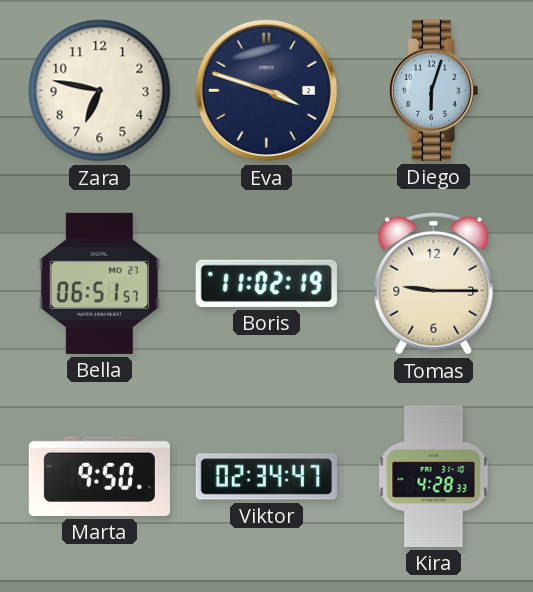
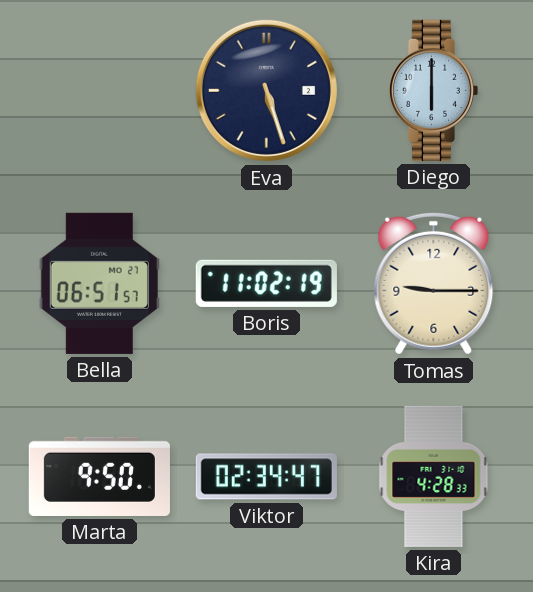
Zara: 6:47 -> none
Eva: 3:48 -> 5:27
Diego: 6:03 -> 6:00
